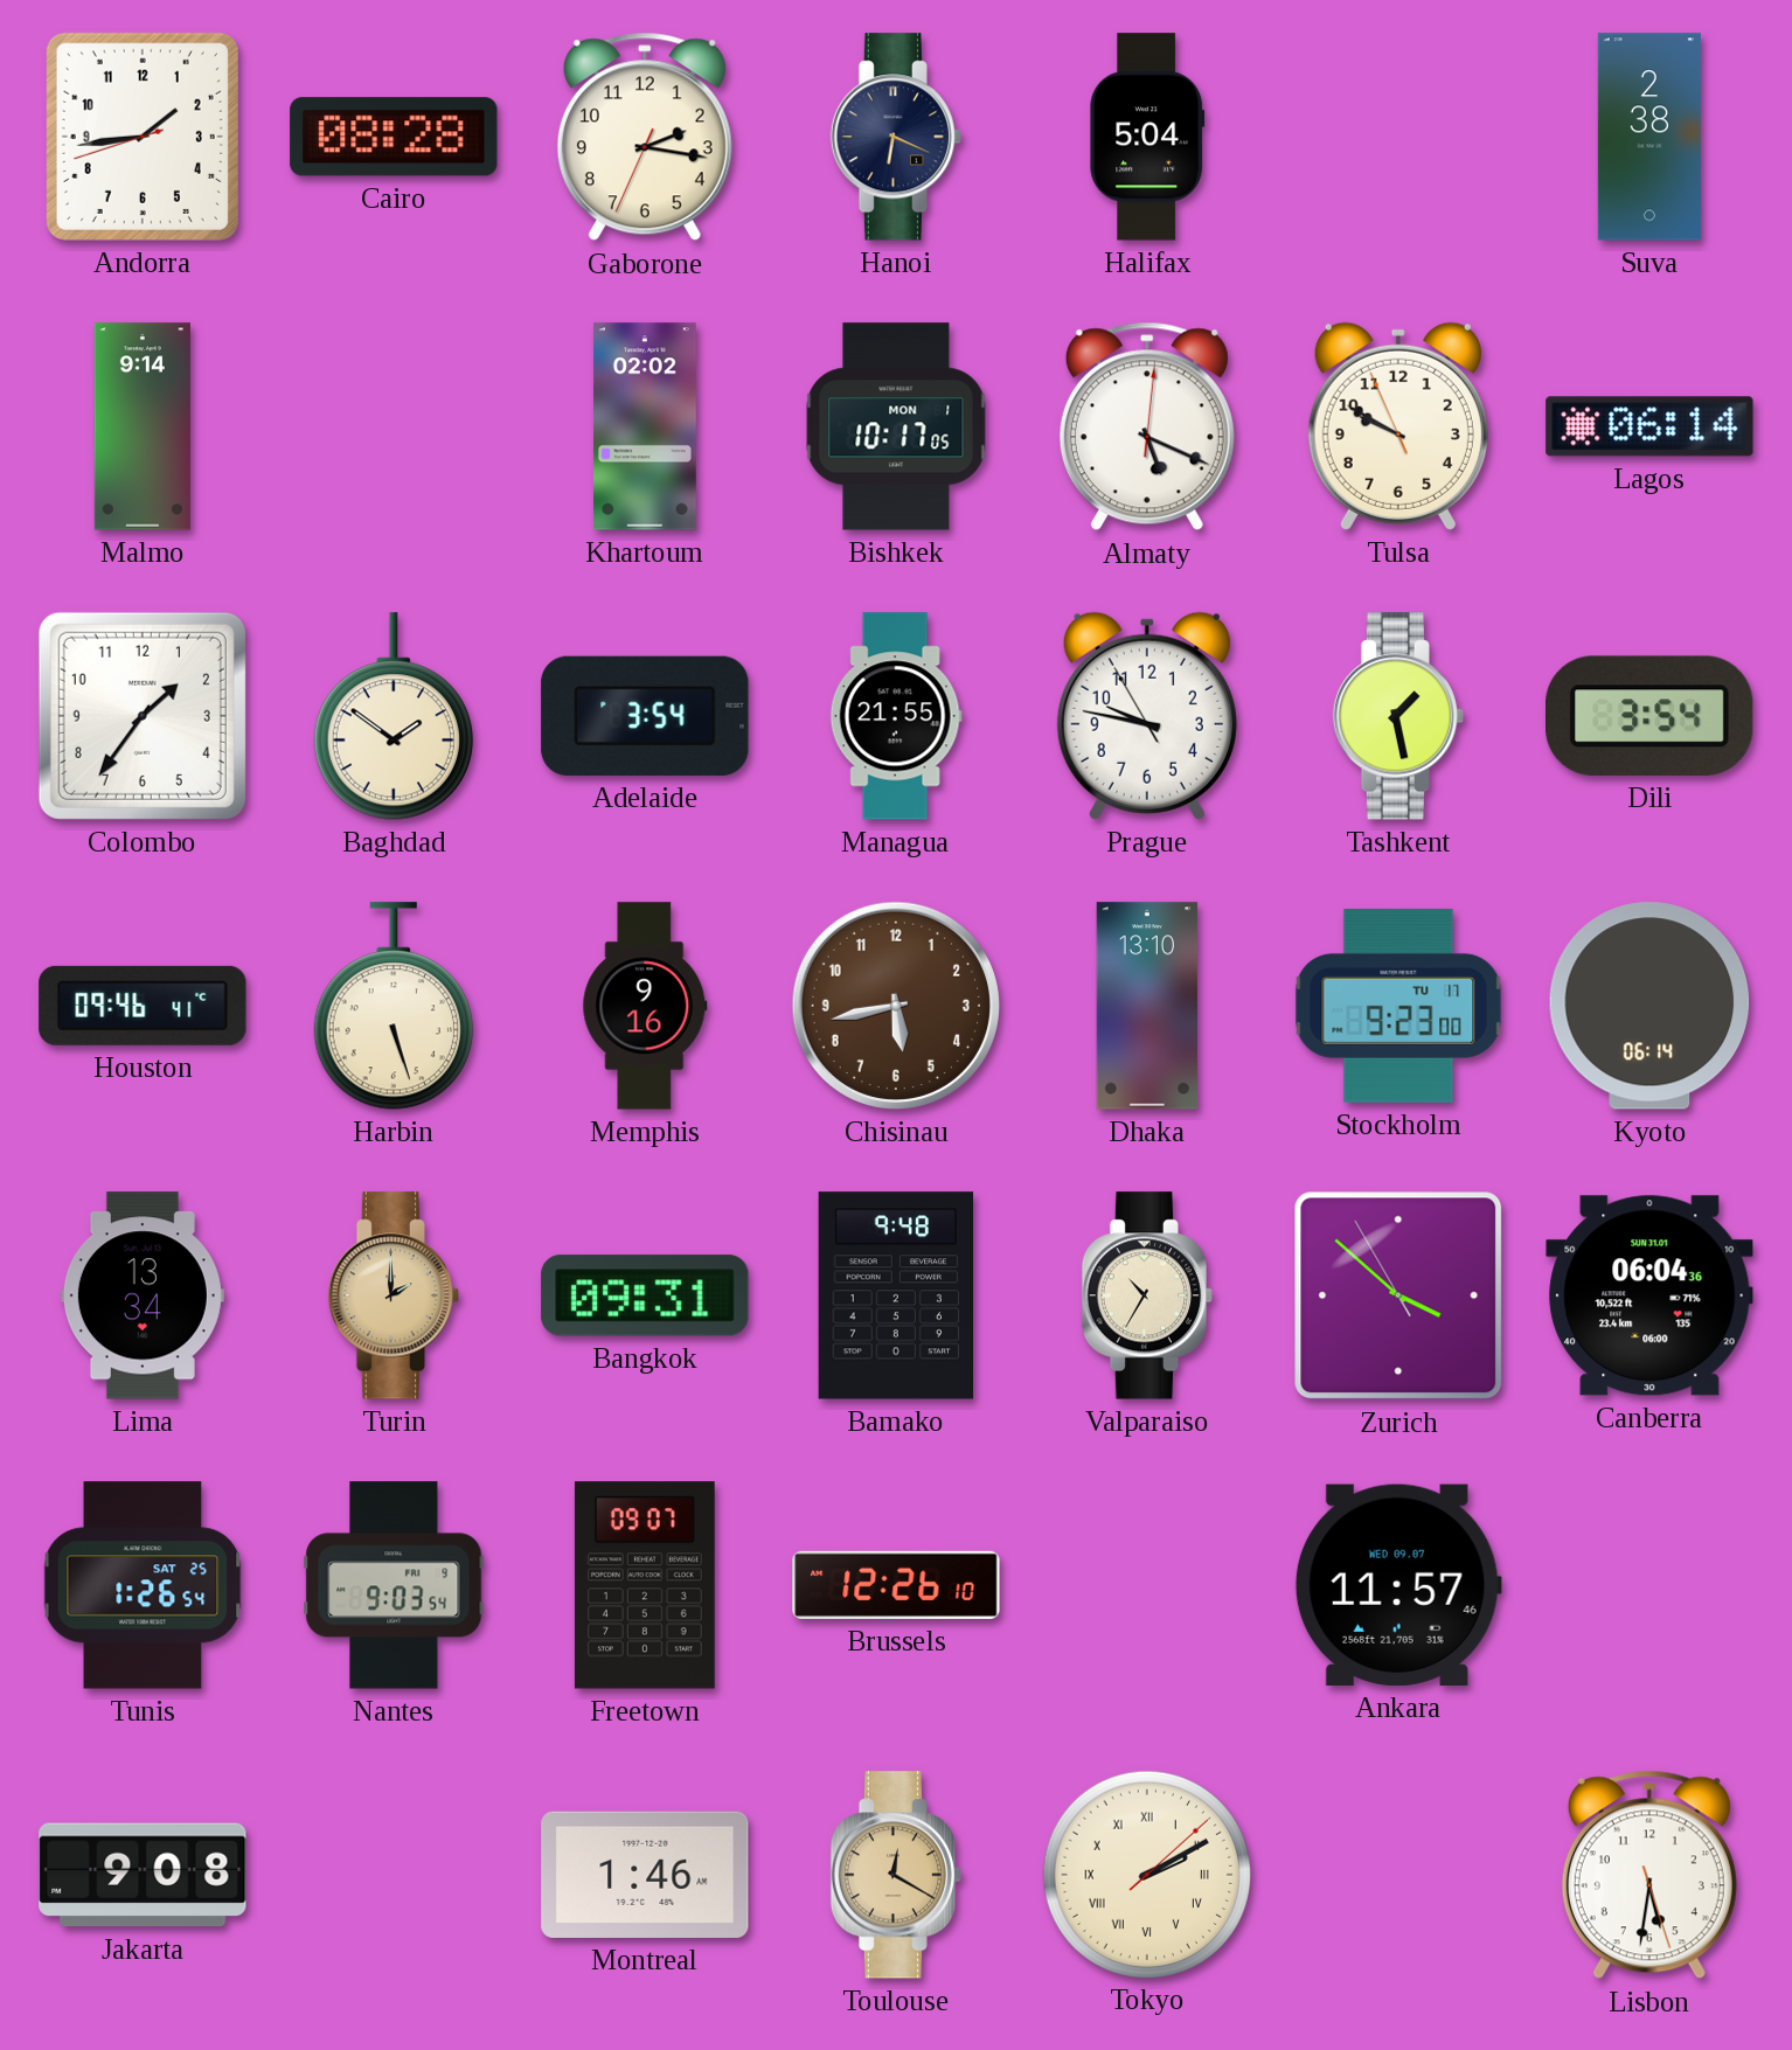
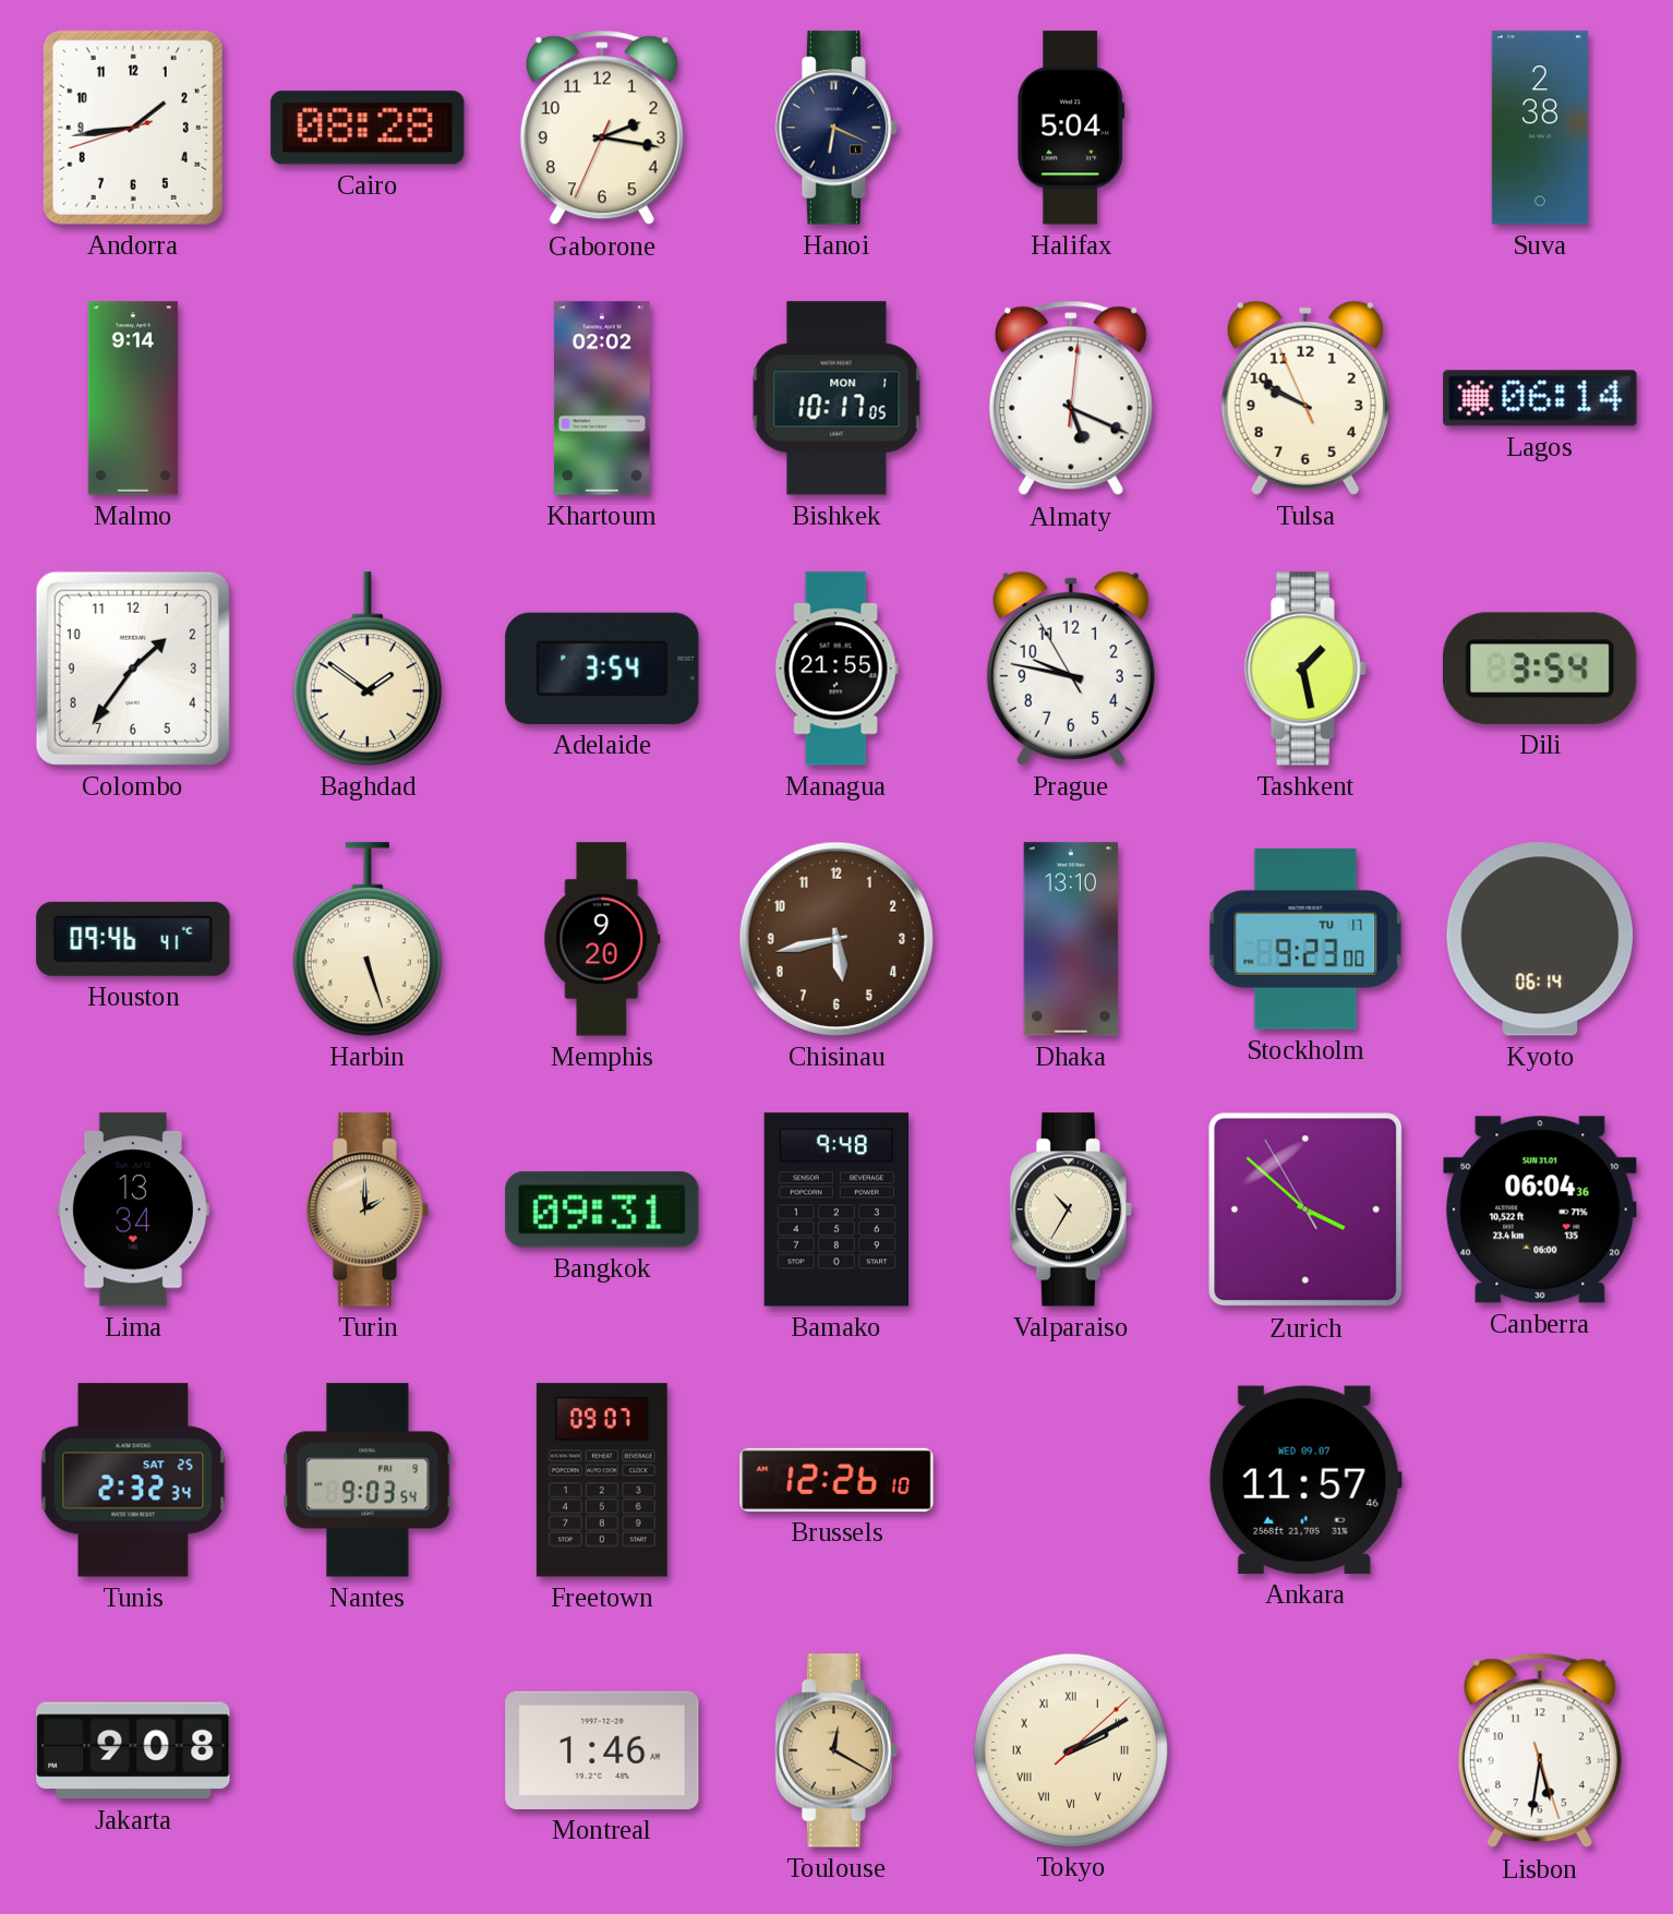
Memphis: 9:16 -> 9:20
Tunis: 1:26 -> 2:32
